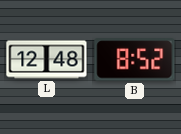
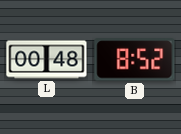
L: 12:48 -> 00:48
